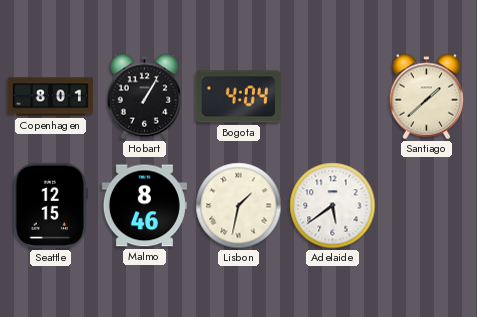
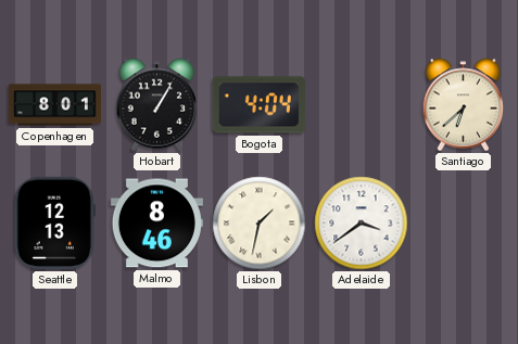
Santiago: 1:38 -> 6:38
Seattle: 12:15 -> 12:13
Adelaide: 5:39 -> 3:39
